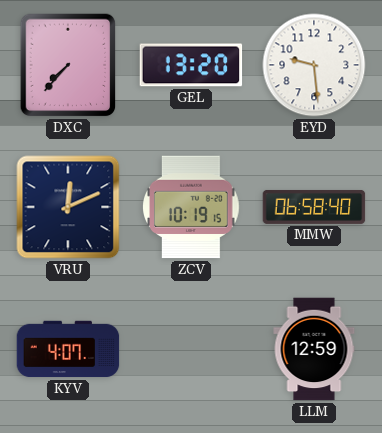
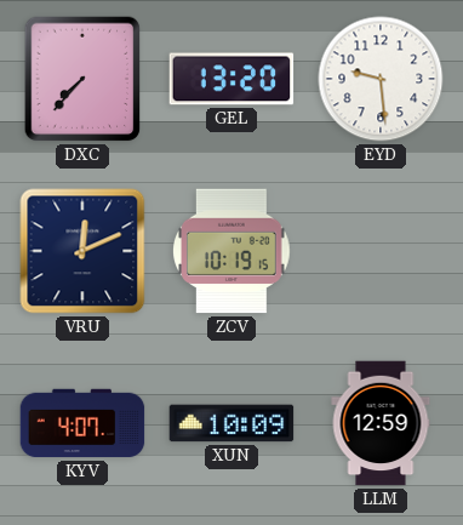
MMW: 06:58 -> none
XUN: none -> 10:09
